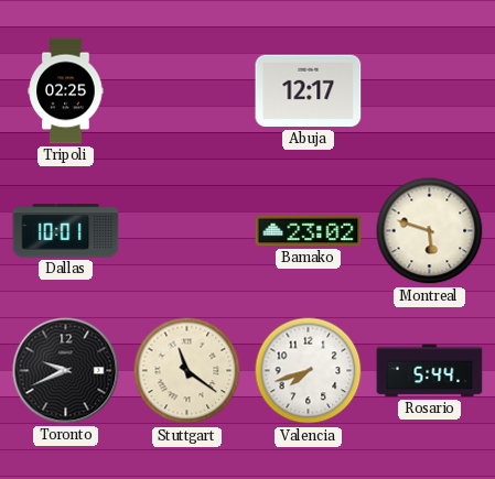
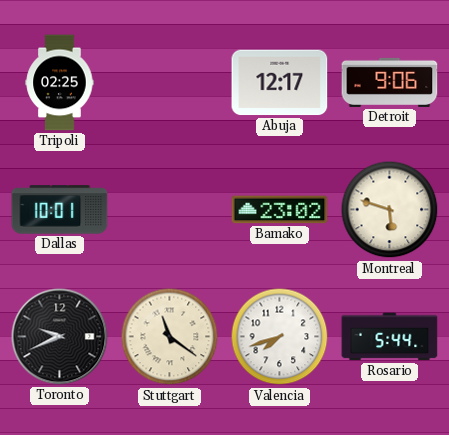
Detroit: none -> 9:06
